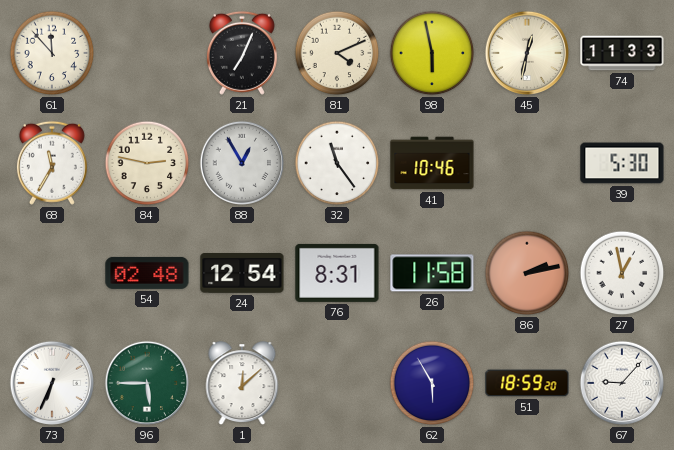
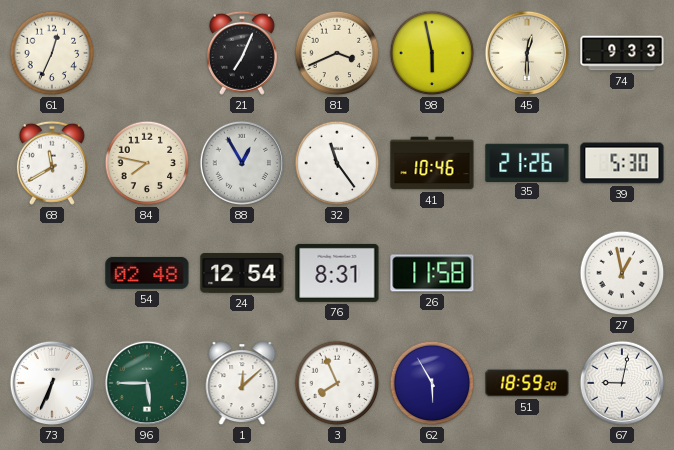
61: 11:53 -> 12:34
81: 4:11 -> 3:41
45: 12:32 -> 12:30
74: 11:33 -> 9:33
68: 11:35 -> 11:40
84: 2:47 -> 7:47
35: none -> 21:26
86: 2:13 -> none
3: none -> 7:56
67: 9:07 -> 9:02
